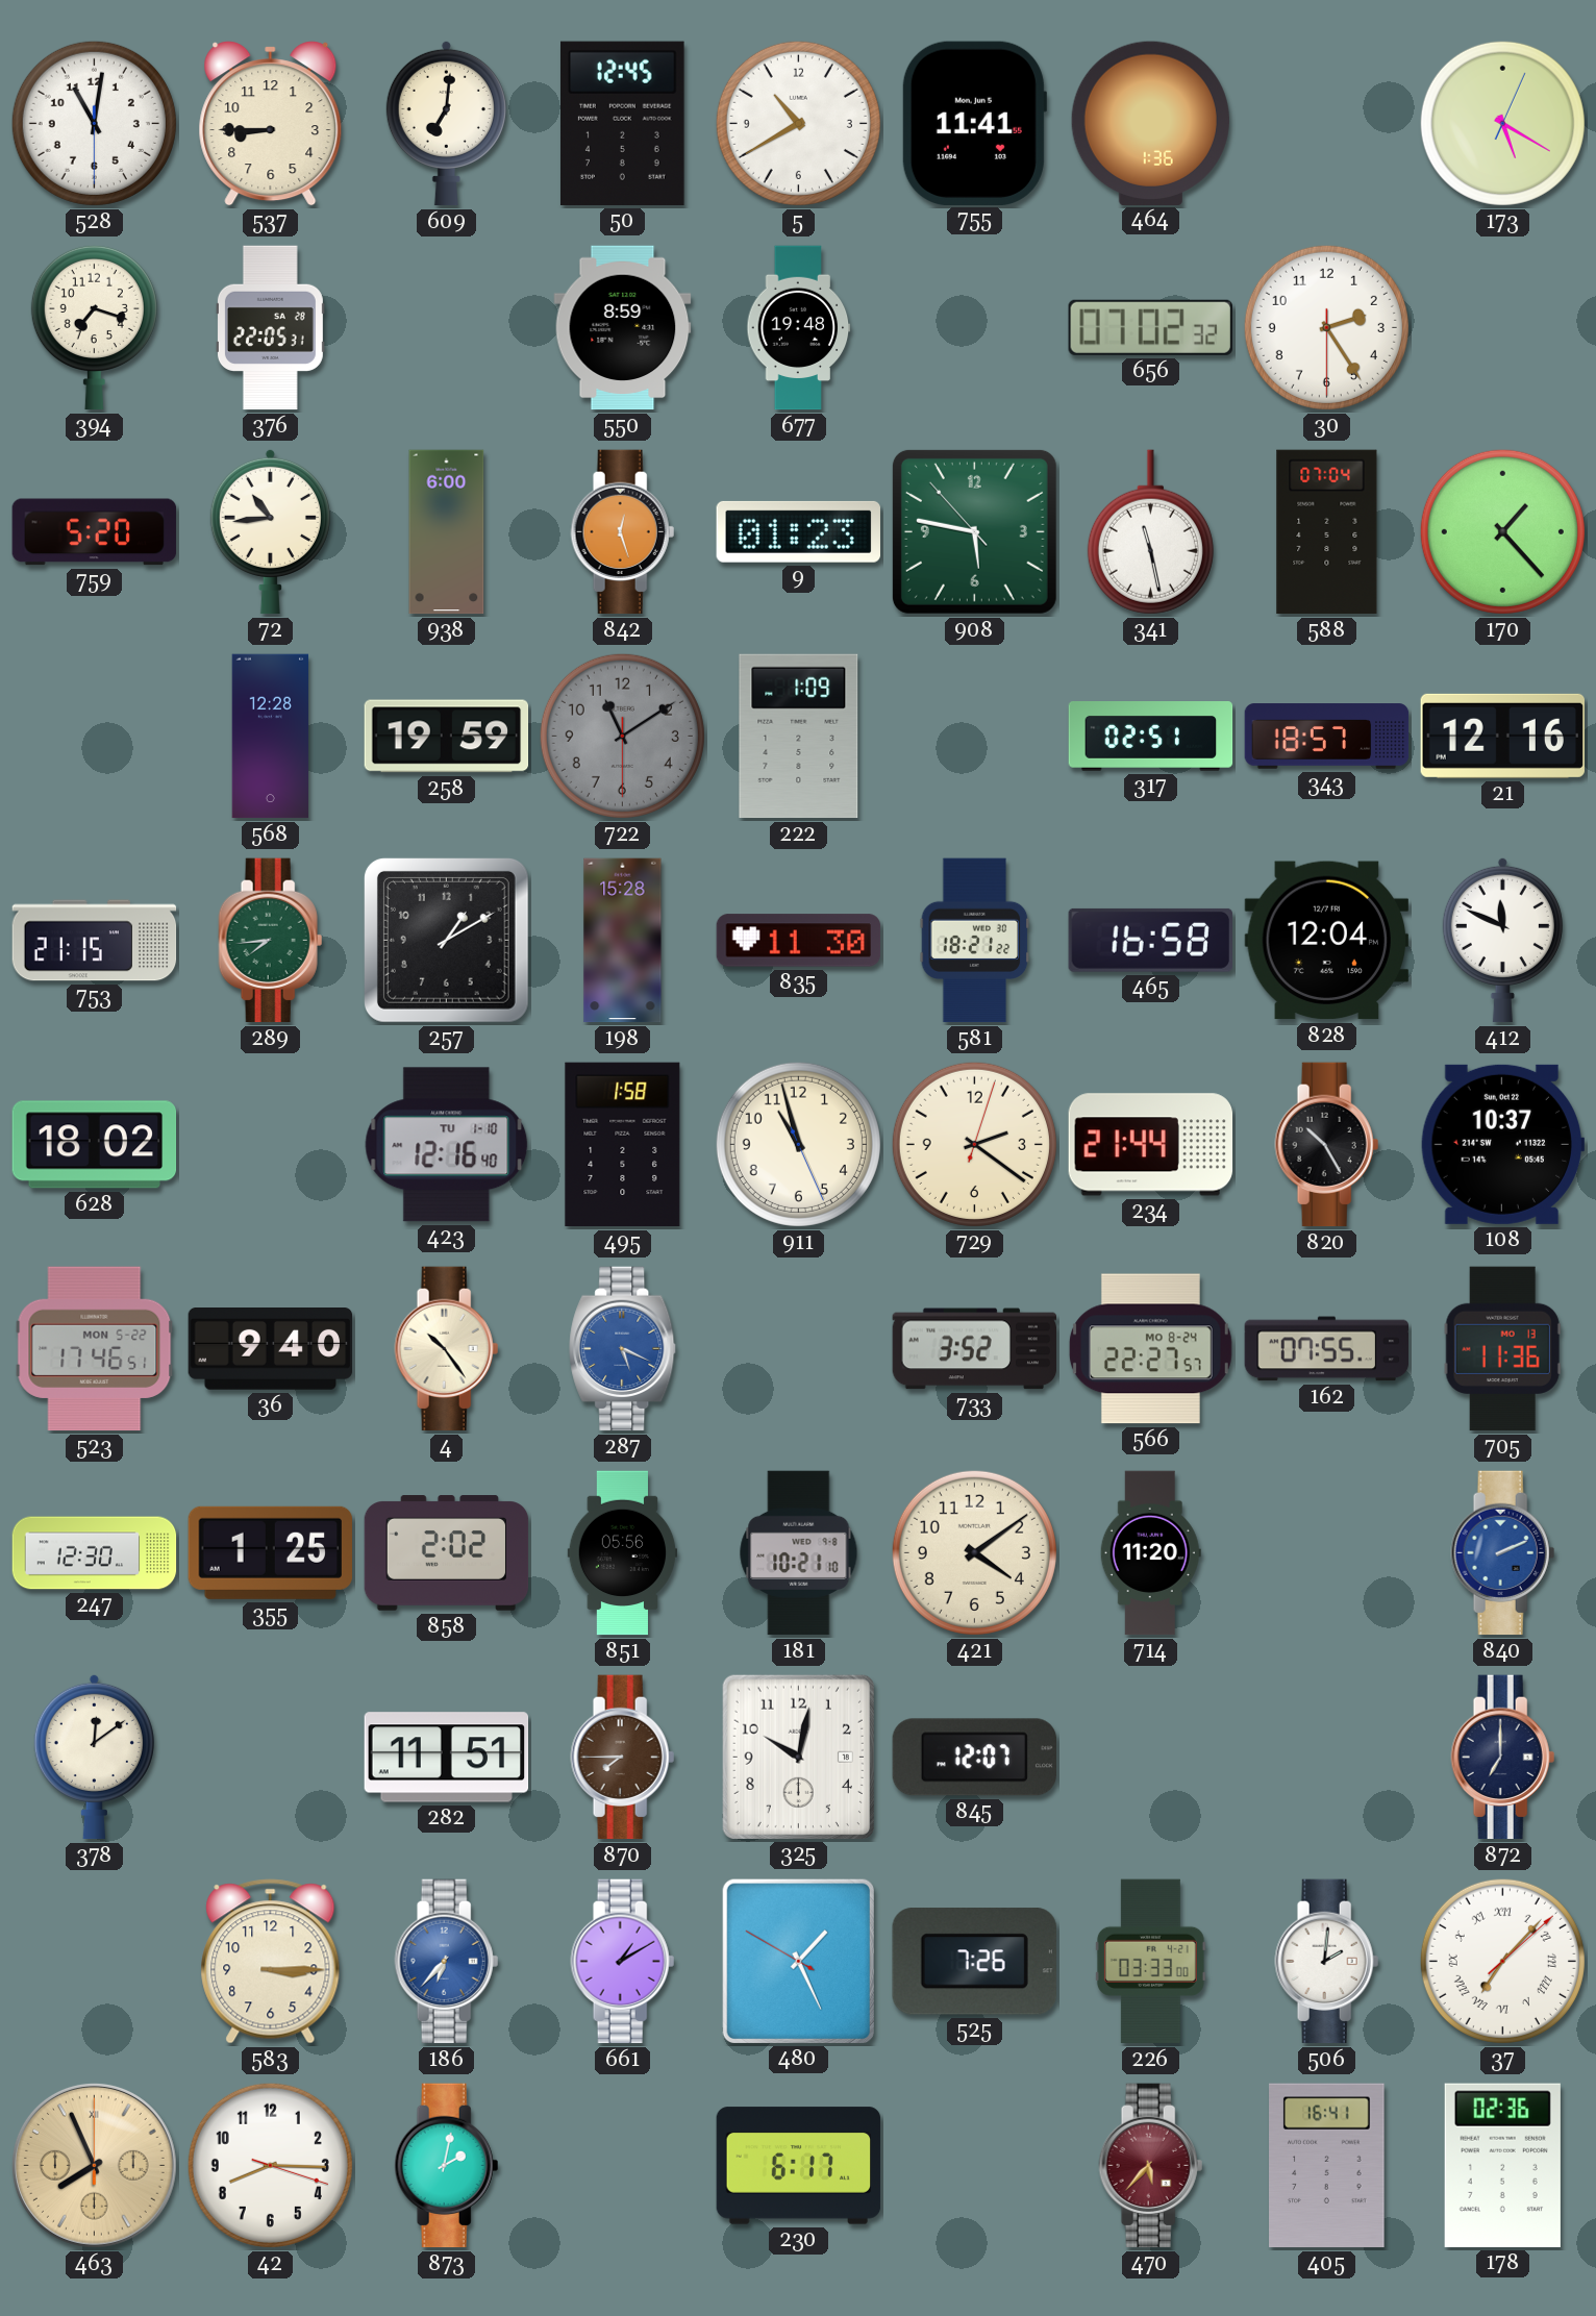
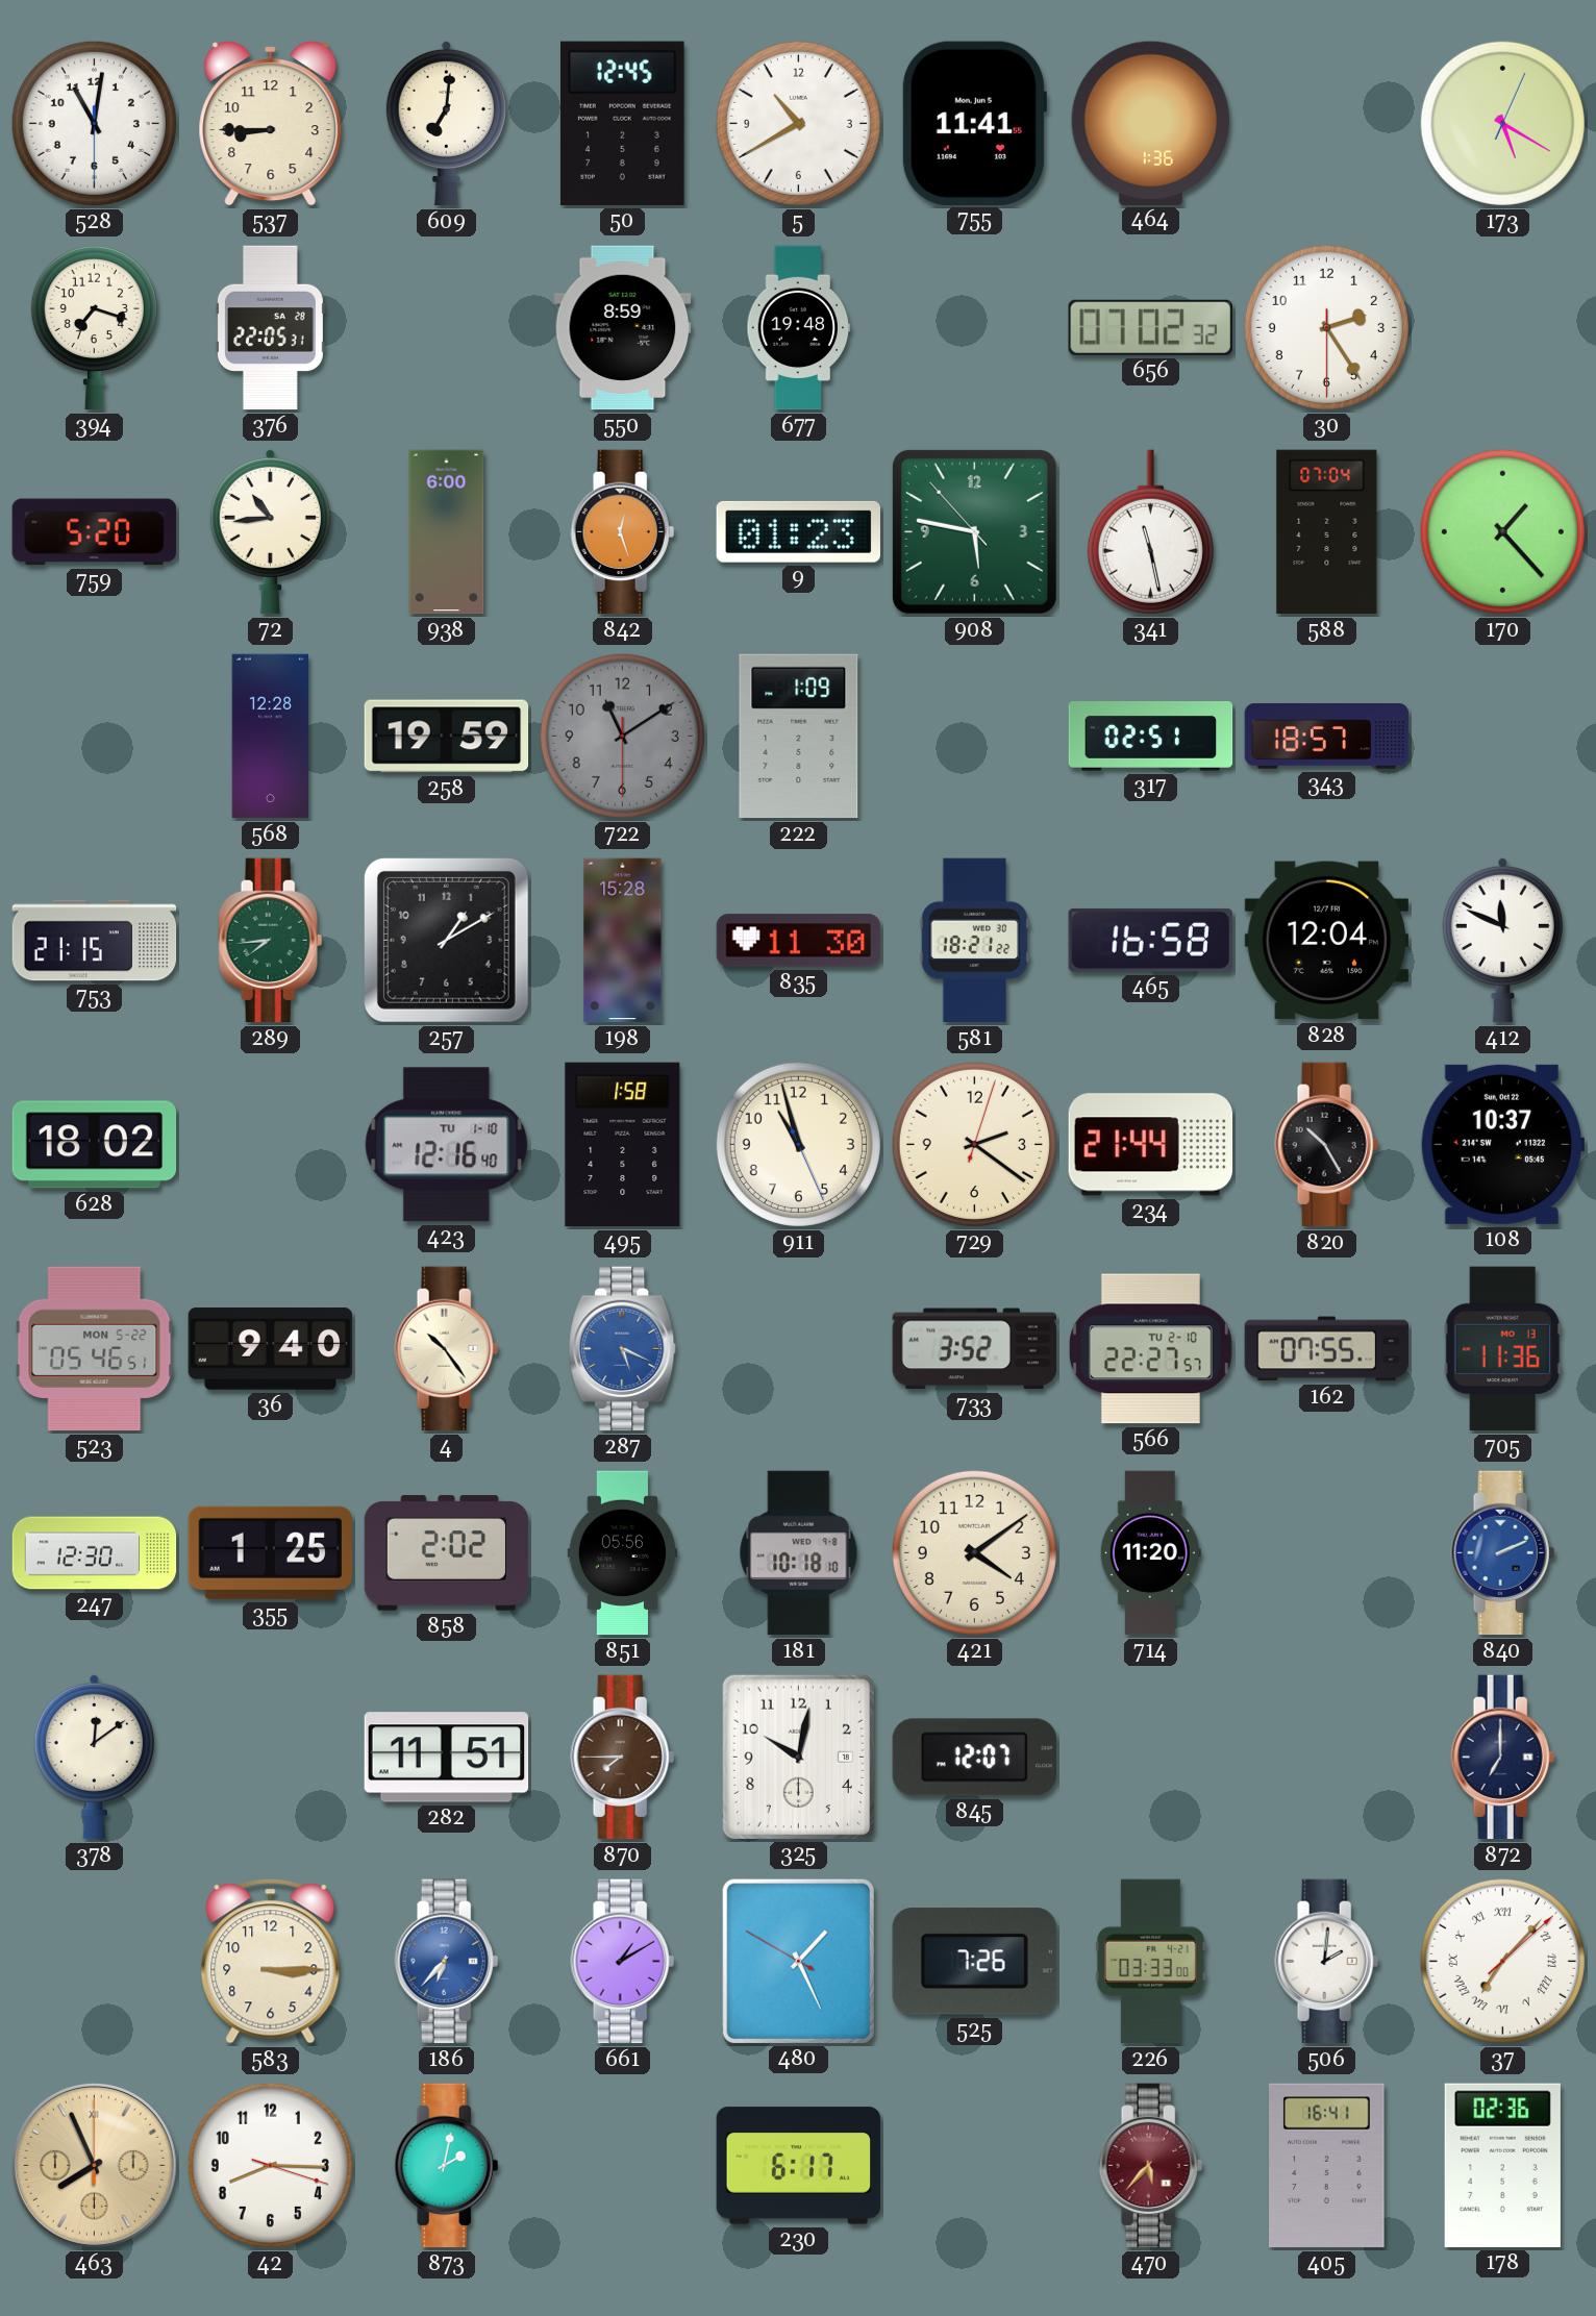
21: 12:16 -> none
523: 17:46 -> 05:46
566 date: MO 8-24 -> TU 2-10
181: 10:21 -> 10:18
